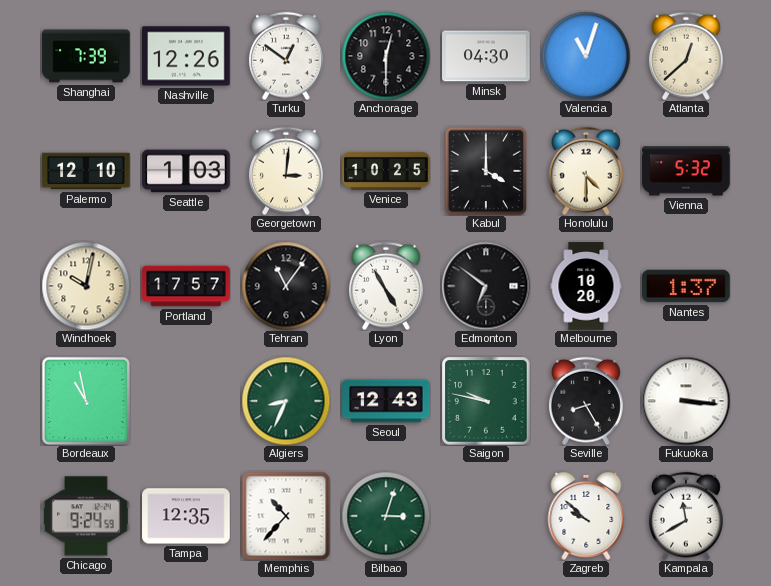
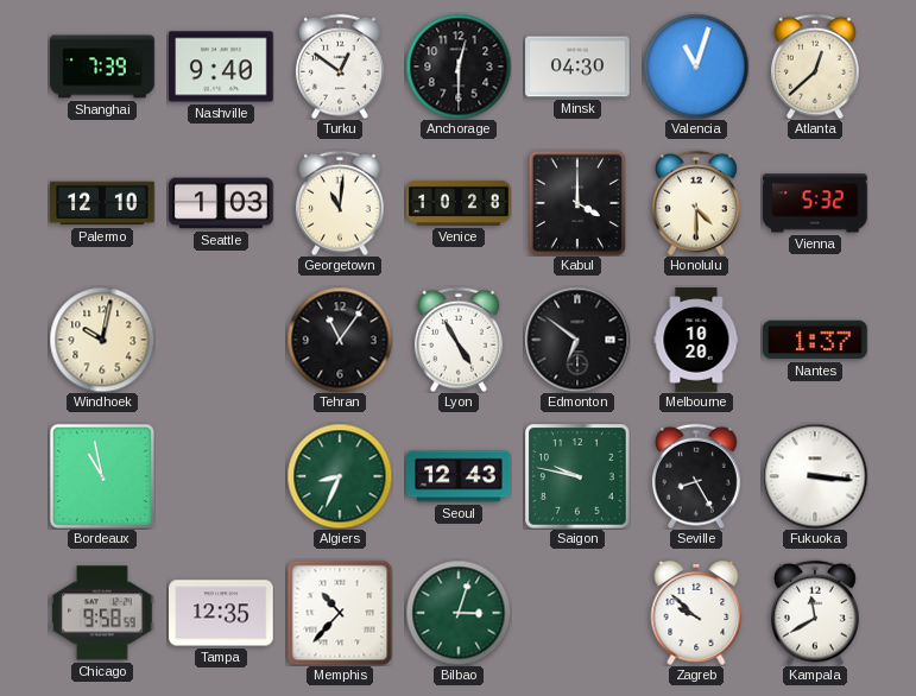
Nashville: 12:26 -> 9:40
Georgetown: 3:01 -> 11:01
Venice: 10:25 -> 10:28
Portland: 17:57 -> none
Chicago: 9:24 -> 9:58
